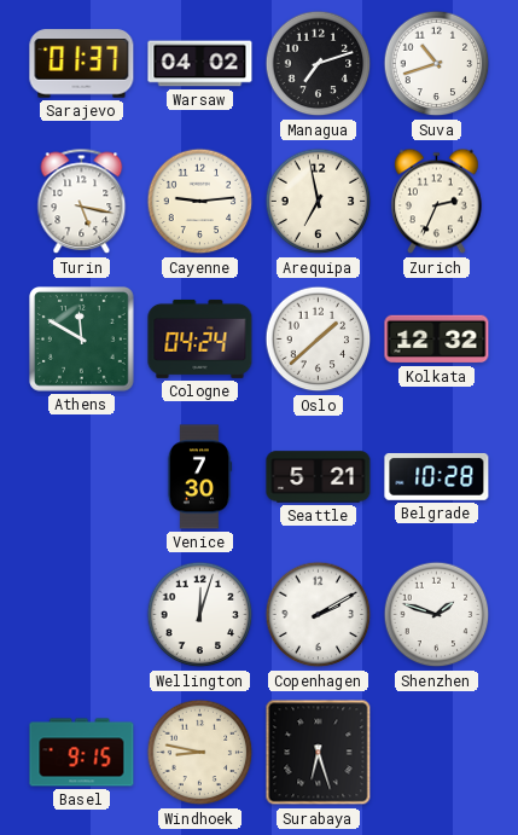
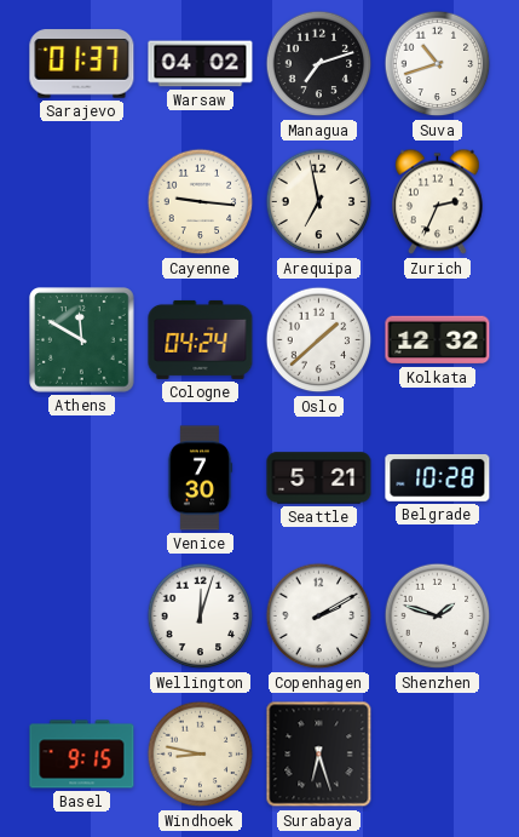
Turin: 5:17 -> none
Cayenne: 9:14 -> 9:16
